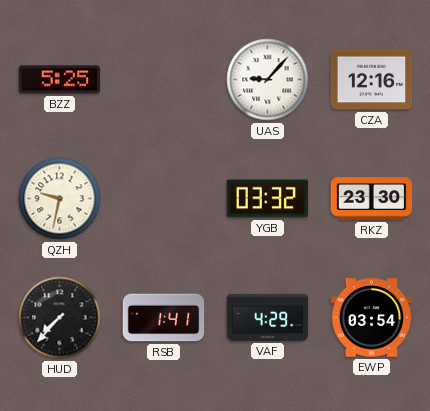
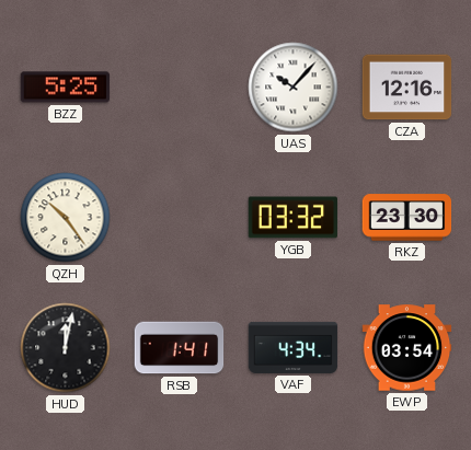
UAS: 9:07 -> 10:07
QZH: 9:32 -> 10:24
HUD: 7:37 -> 12:02
VAF: 4:29 -> 4:34
